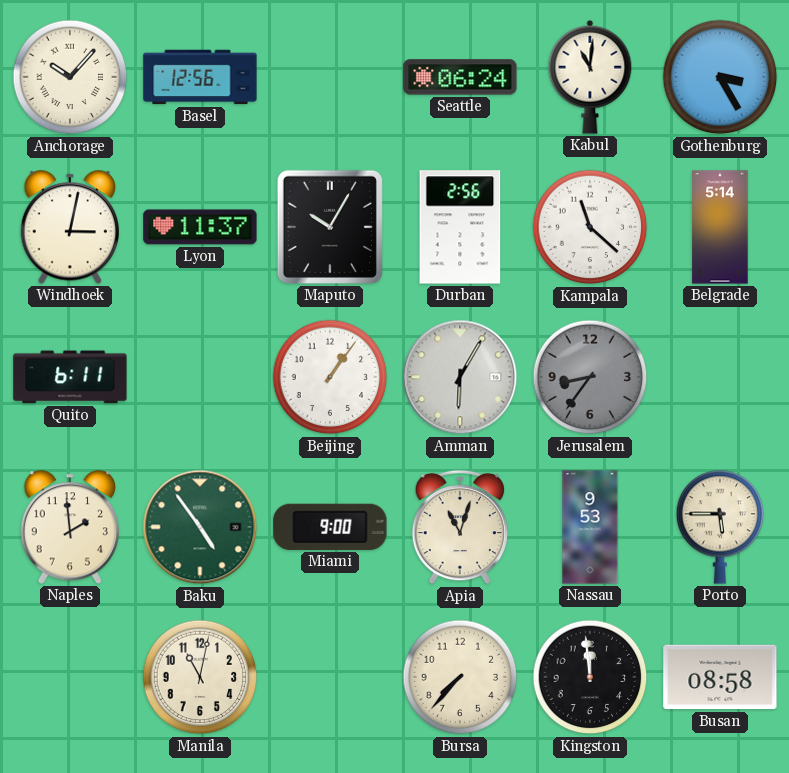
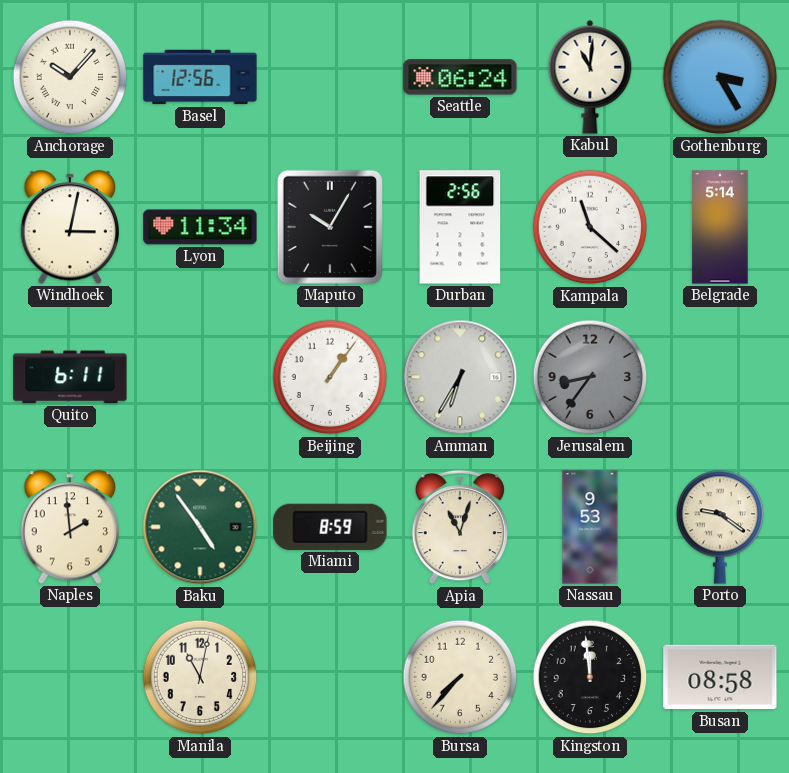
Lyon: 11:37 -> 11:34
Amman: 6:05 -> 6:35
Miami: 9:00 -> 8:59
Porto: 5:45 -> 9:21
